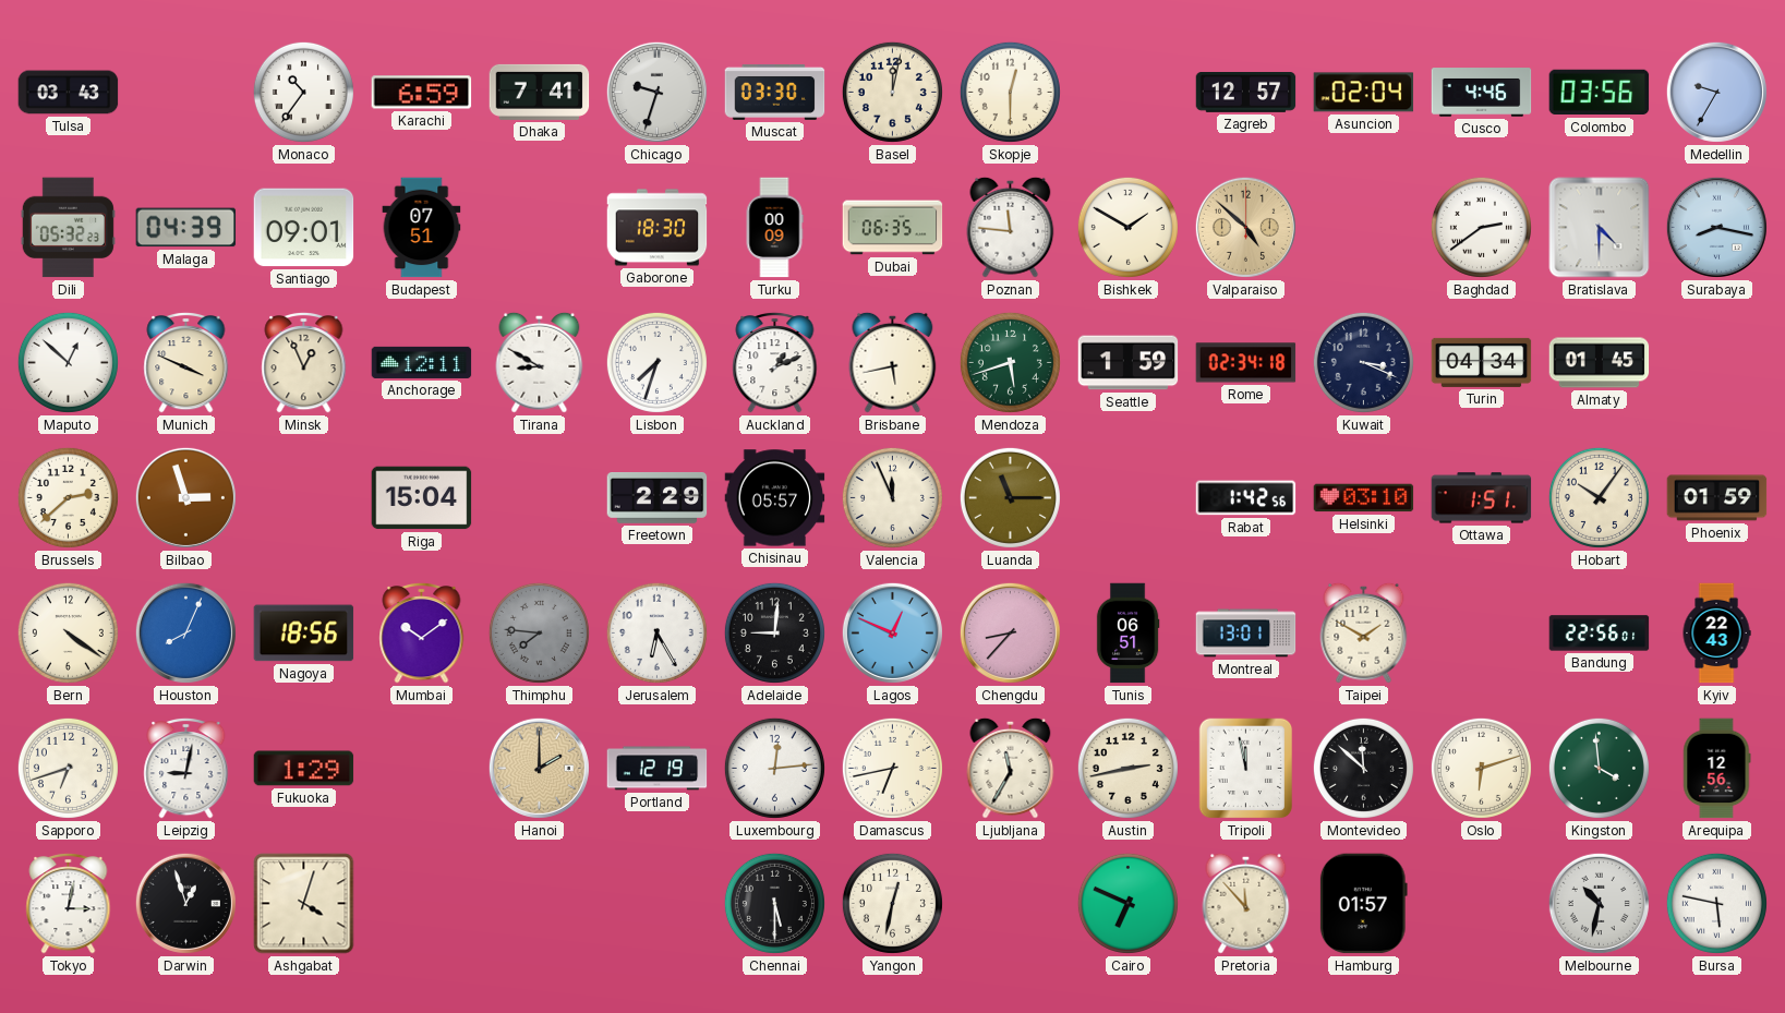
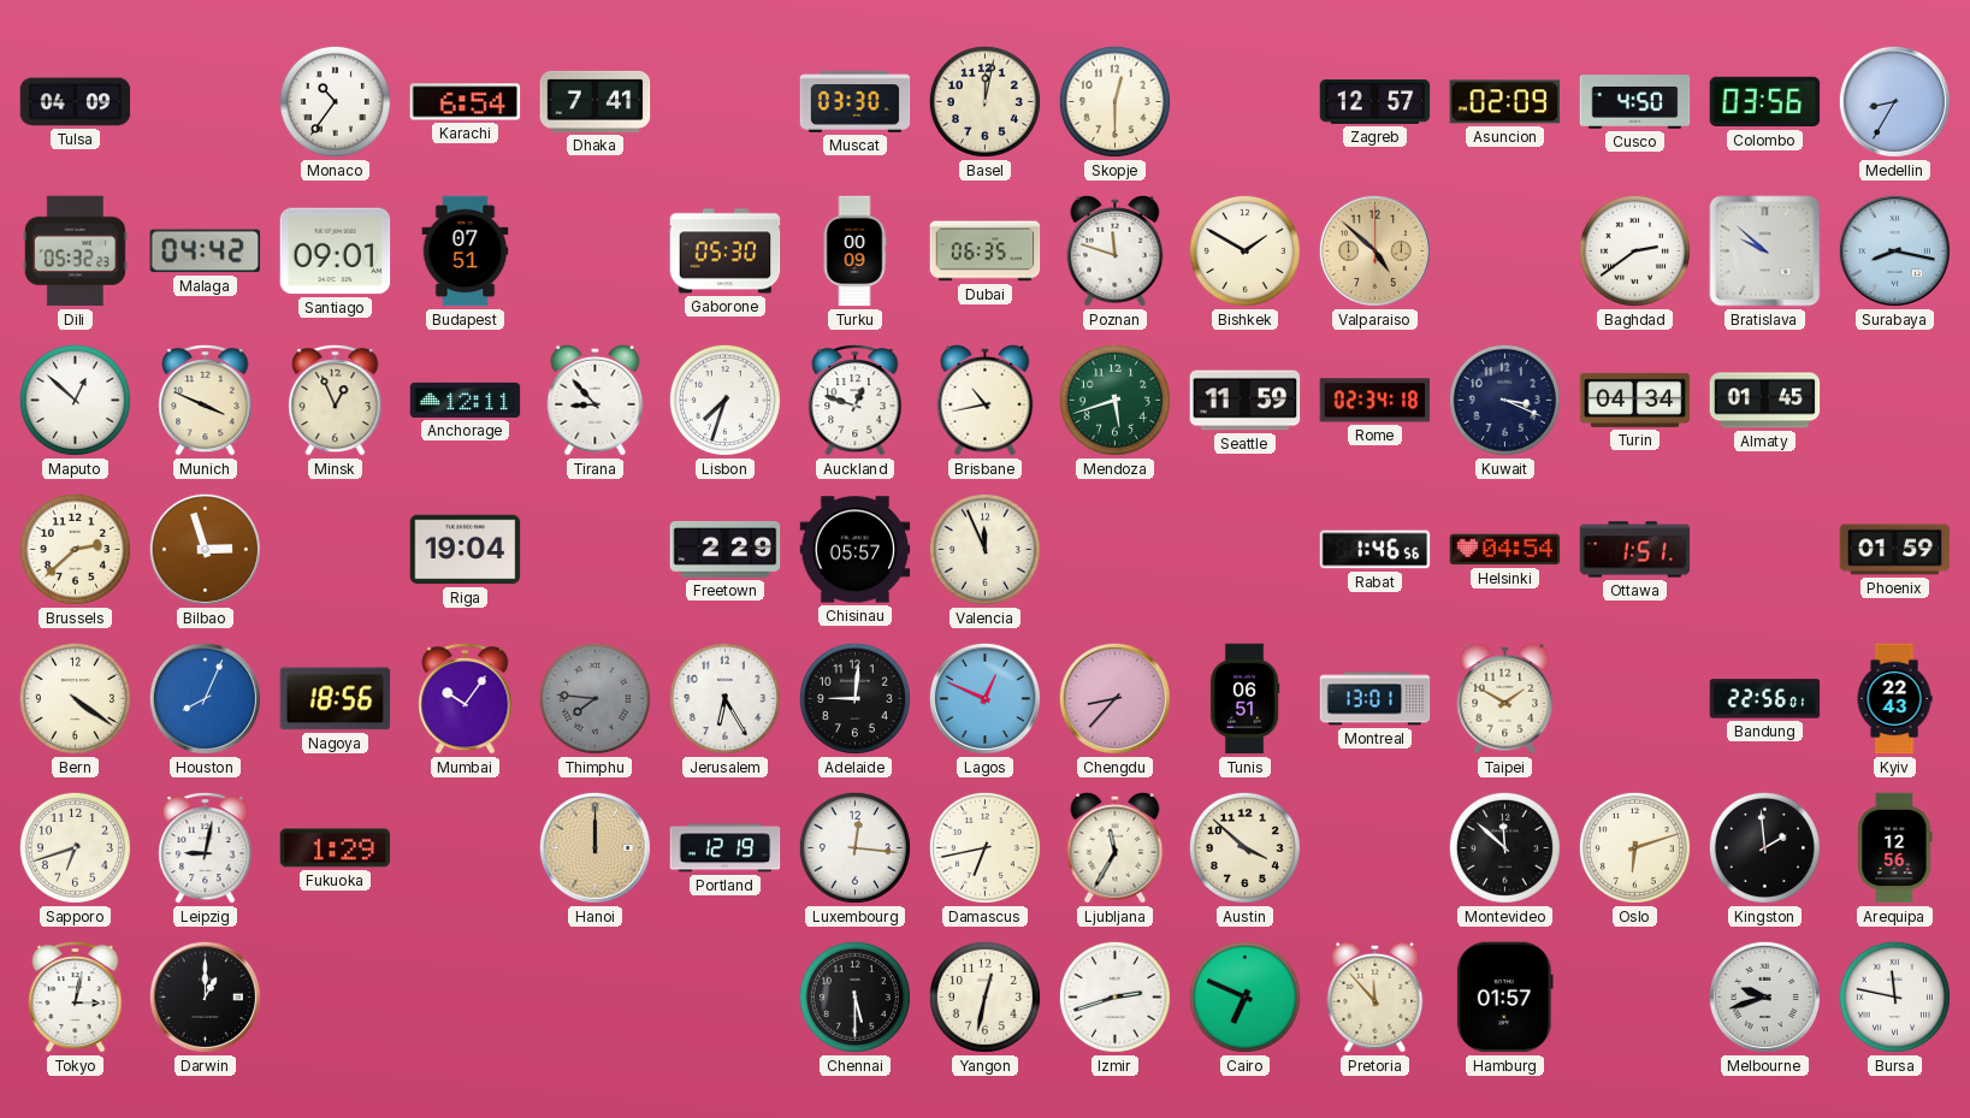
Tulsa: 03:43 -> 04:09
Karachi: 6:59 -> 6:54
Chicago: 9:33 -> none
Asuncion: 02:04 -> 02:09
Cusco: 4:46 -> 4:50
Medellin: 9:35 -> 8:35
Malaga: 04:39 -> 04:42
Gaborone: 18:30 -> 05:30
Poznan: 11:46 -> 11:48
Bratislava: 4:30 -> 9:52
Tirana: 8:50 -> 8:53
Auckland: 1:11 -> 12:48
Brisbane: 5:43 -> 10:43
Seattle: 1:59 -> 11:59
Riga: 15:04 -> 19:04
Luanda: 11:15 -> none
Rabat: 1:42 -> 1:46
Helsinki: 03:10 -> 04:54
Hobart: 10:06 -> none
Mumbai: 10:09 -> 10:06
Hanoi: 2:00 -> 12:00
Luxembourg: 12:14 -> 12:16
Austin: 2:43 -> 3:52
Tripoli: 11:58 -> none
Kingston: 3:59 -> 1:59
Kingston dial: green -> black
Darwin: 12:57 -> 1:00
Ashgabat: 4:03 -> none
Izmir: none -> 2:42
Melbourne: 10:32 -> 9:42
Bursa: 5:47 -> 11:47
